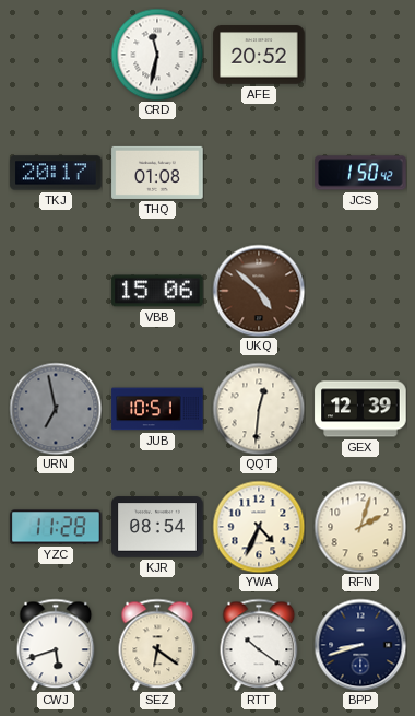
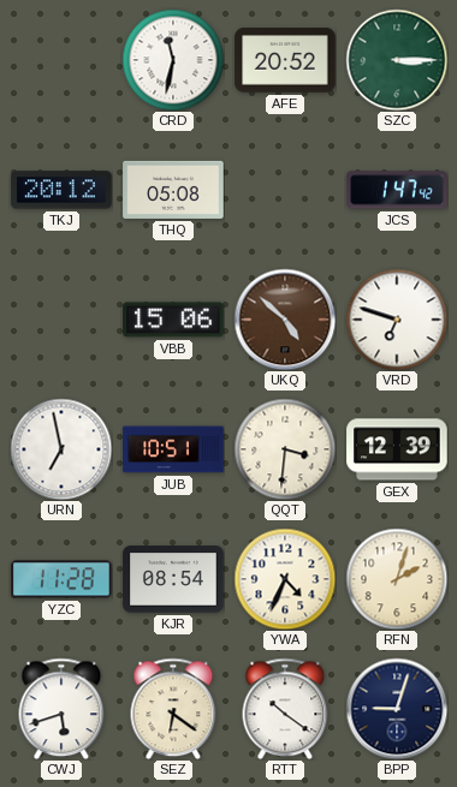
SZC: none -> 3:15
TKJ: 20:17 -> 20:12
THQ: 01:08 -> 05:08
JCS: 1:50 -> 1:47
VRD: none -> 6:48
URN dial: grey -> white
QQT: 12:31 -> 3:31
BPP: 8:42 -> 9:03
